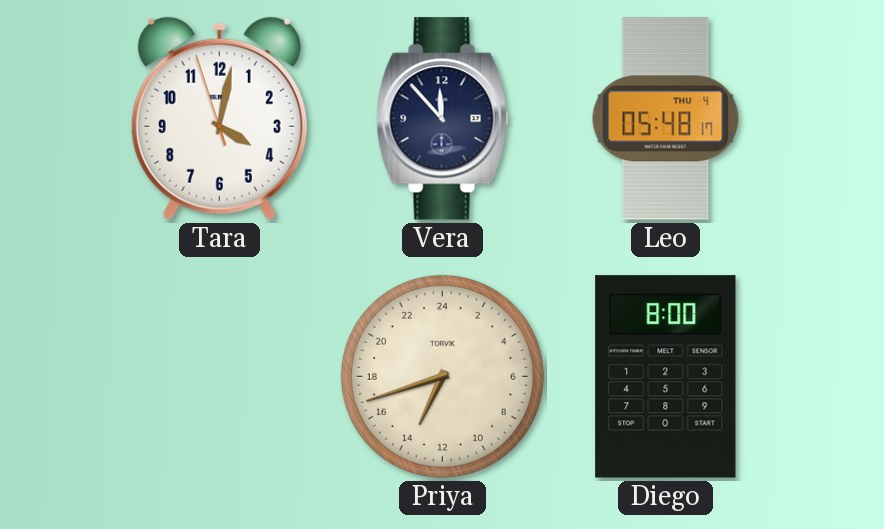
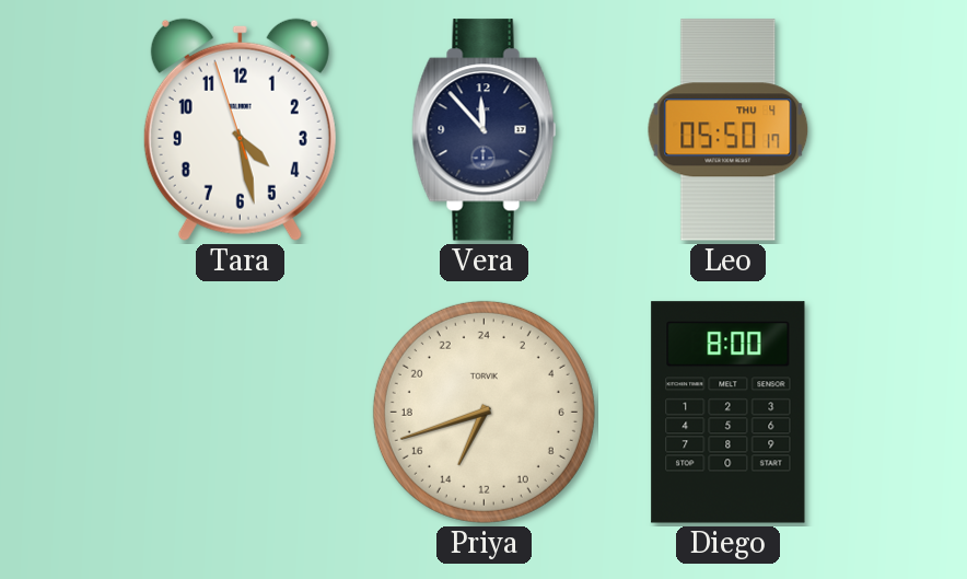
Tara: 4:01 -> 4:27
Leo: 05:48 -> 05:50
